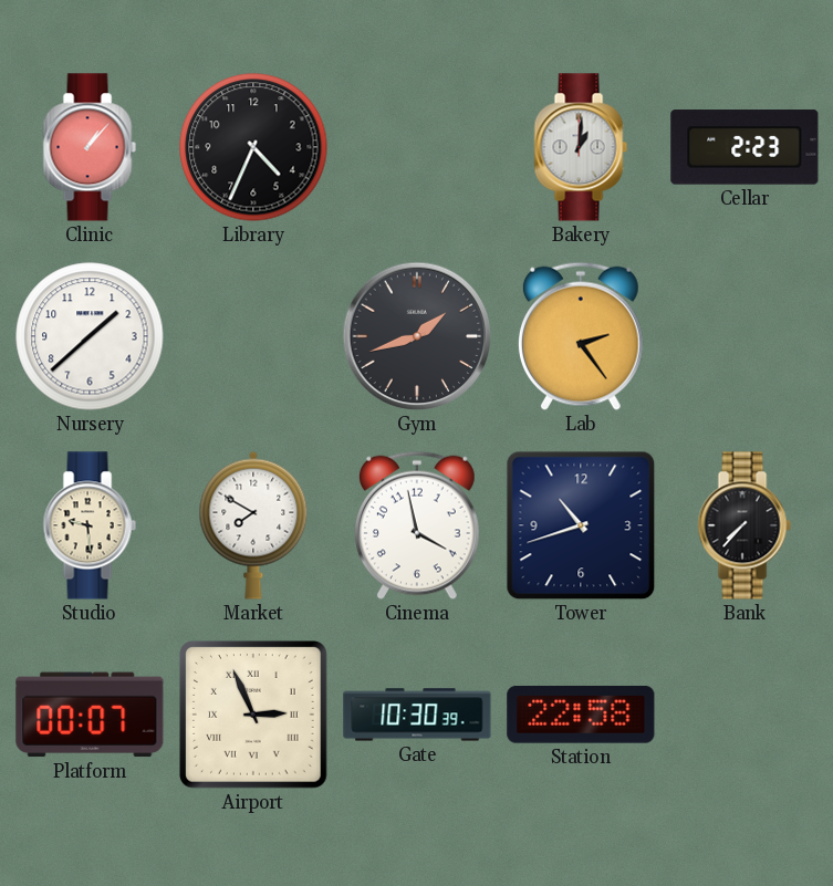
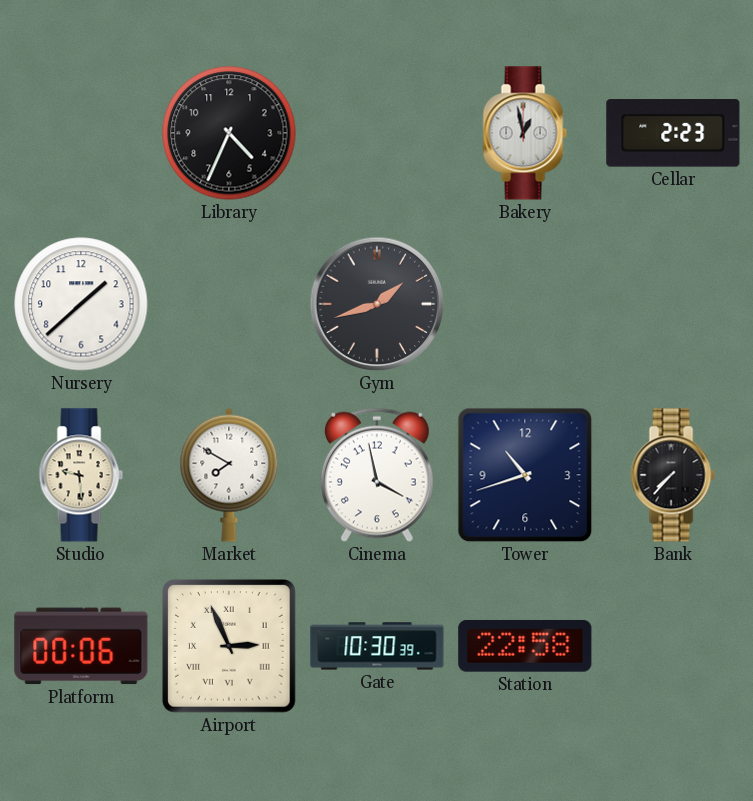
Clinic: 1:07 -> none
Bakery: 1:01 -> 12:58
Lab: 2:24 -> none
Platform: 00:07 -> 00:06
